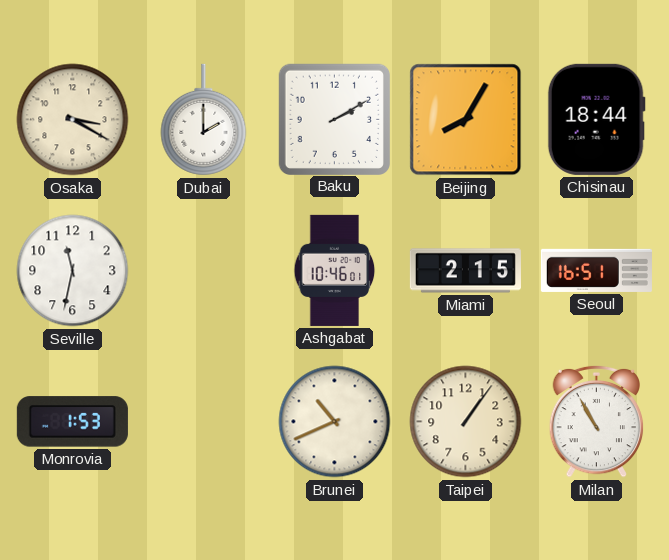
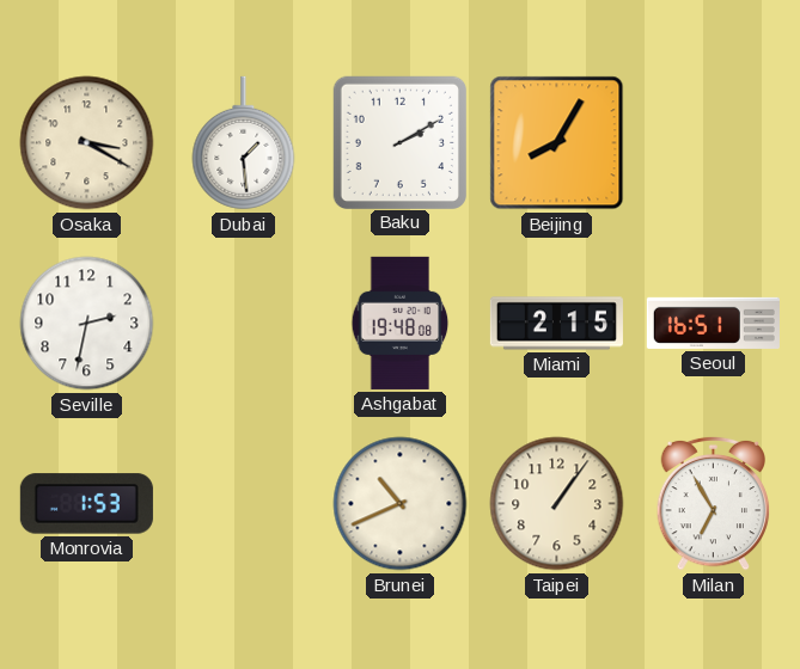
Dubai: 2:00 -> 1:29
Chisinau: 18:44 -> none
Seville: 11:32 -> 2:32
Ashgabat: 10:46 -> 19:48
Milan: 10:55 -> 6:55
